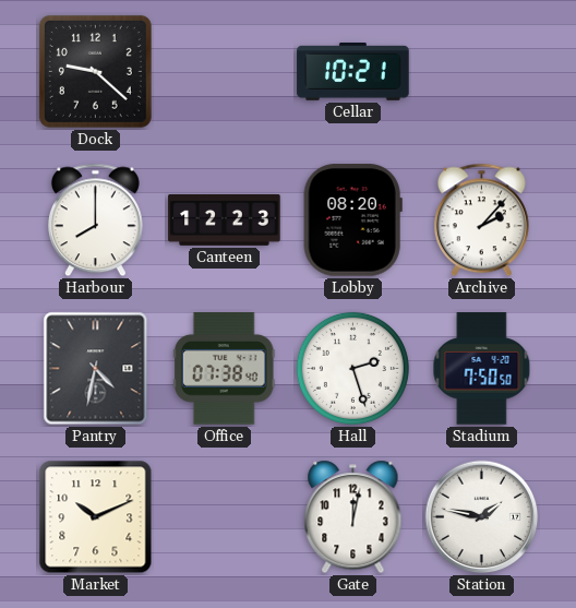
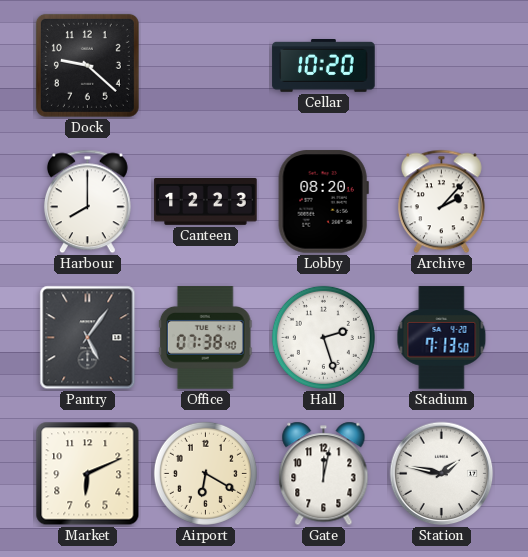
Cellar: 10:21 -> 10:20
Pantry: 4:32 -> 5:06
Stadium: 7:50 -> 7:13
Market: 10:11 -> 6:11
Airport: none -> 6:20
